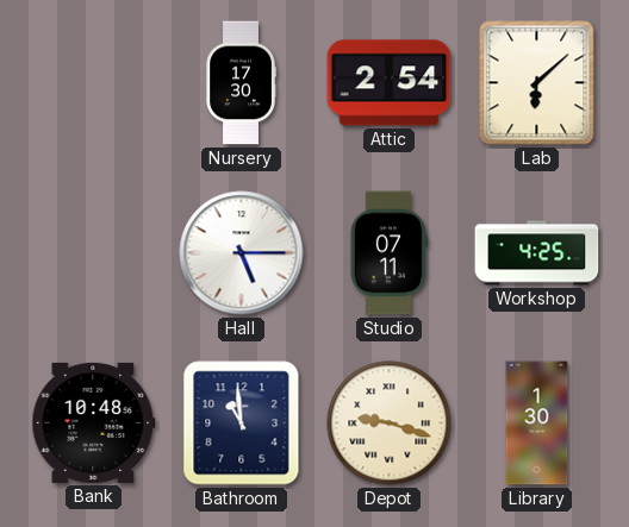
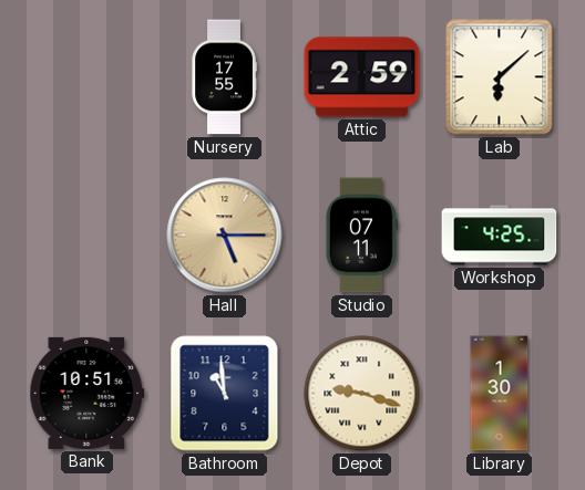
Nursery: 17:30 -> 17:55
Attic: 2:54 -> 2:59
Hall dial: white -> champagne
Bank: 10:48 -> 10:51
